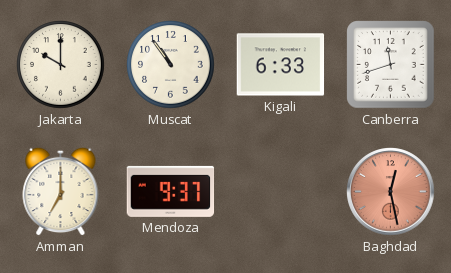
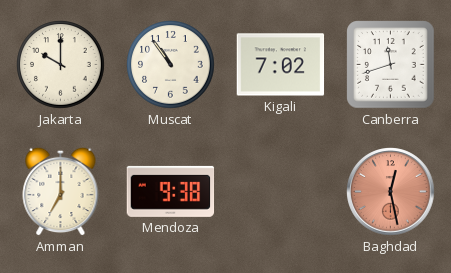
Kigali: 6:33 -> 7:02
Mendoza: 9:37 -> 9:38
